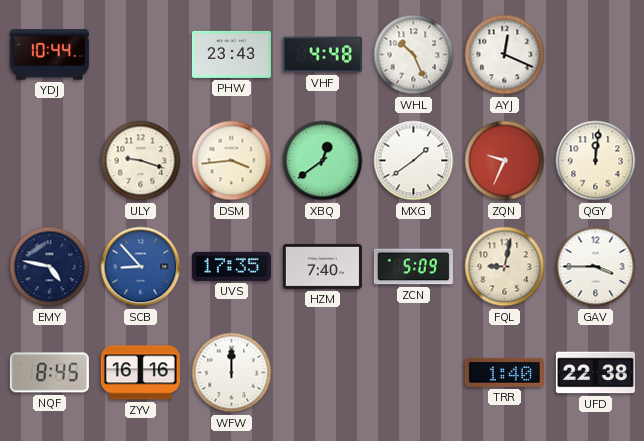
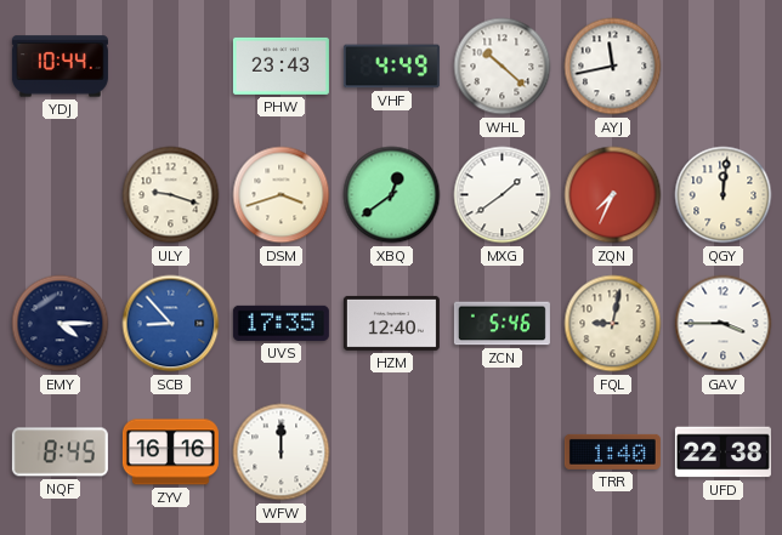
VHF: 4:48 -> 4:49
WHL: 10:26 -> 10:22
AYJ: 12:19 -> 11:43
DSM: 3:44 -> 3:42
ZQN: 9:34 -> 7:34
EMY: 4:47 -> 4:15
HZM: 7:40 -> 12:40
ZCN: 5:09 -> 5:46
